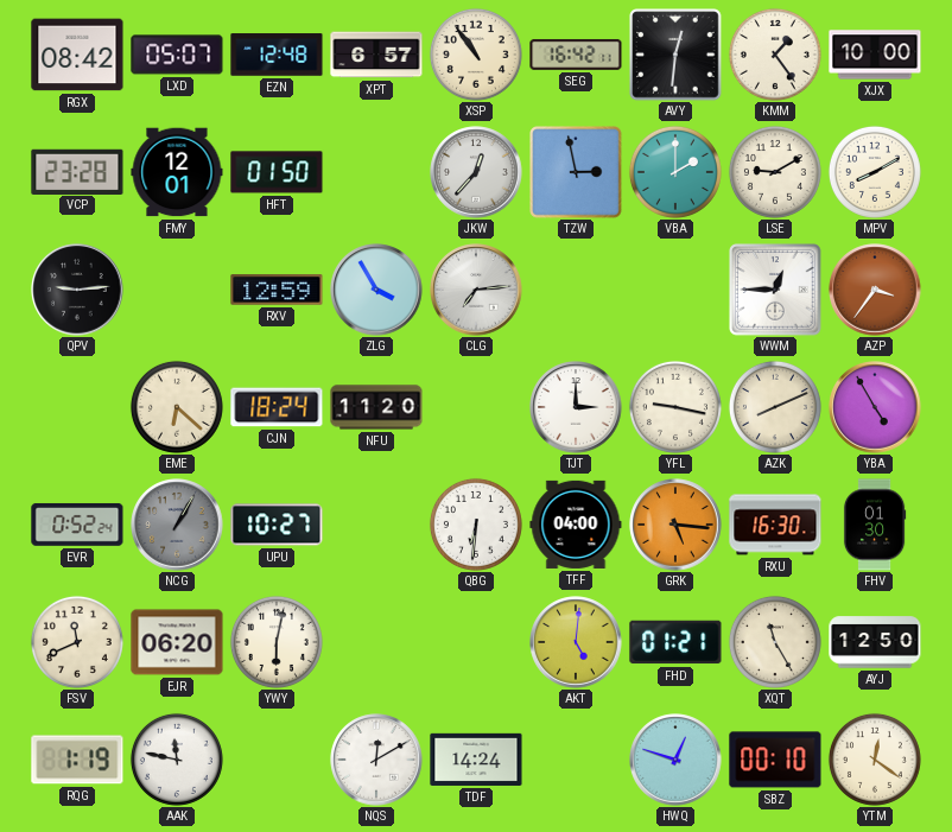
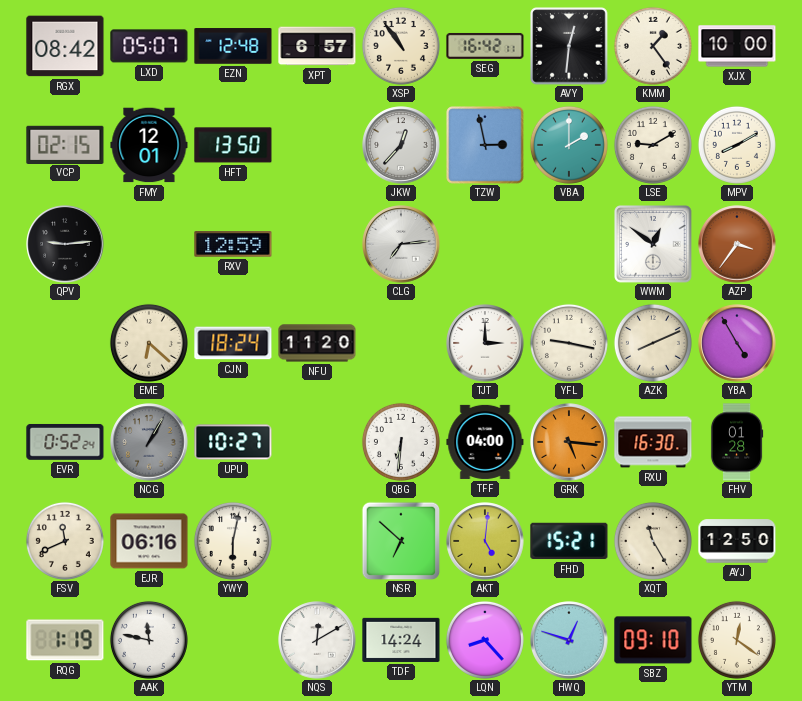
VCP: 23:28 -> 02:15
HFT: 01:50 -> 13:50
ZLG: 3:55 -> none
WWM: 12:45 -> 12:51
FHV: 01:30 -> 01:28
EJR: 06:20 -> 06:16
NSR: none -> 6:52
FHD: 01:21 -> 15:21
LQN: none -> 8:23
SBZ: 00:10 -> 09:10
